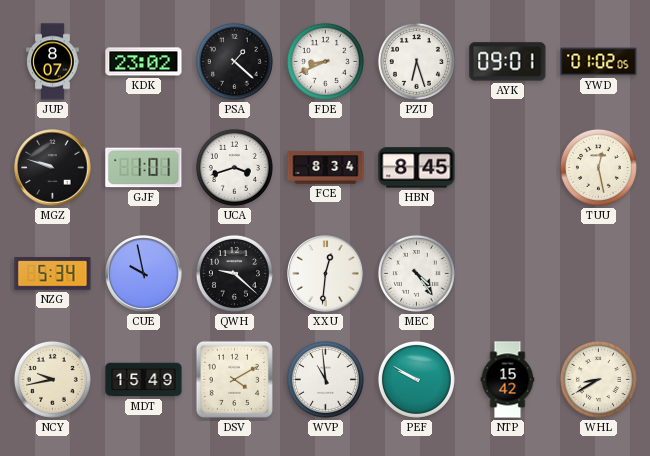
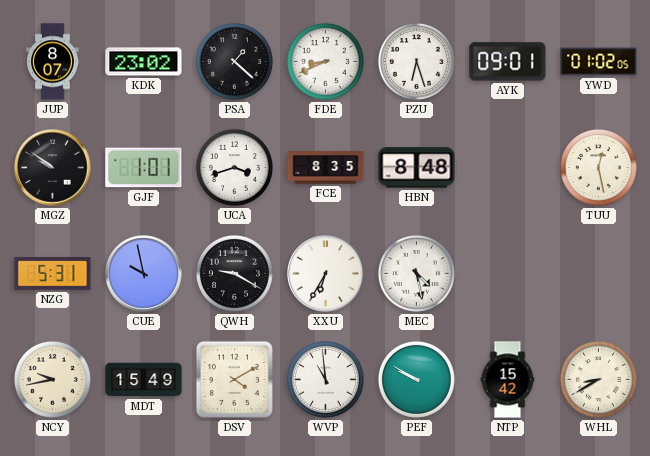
MGZ: 9:48 -> 9:51
FCE: 8:34 -> 8:35
HBN: 8:45 -> 8:48
NZG: 5:34 -> 5:31
QWH: 9:22 -> 9:20
XXU: 12:31 -> 6:35
MEC: 4:24 -> 4:28
